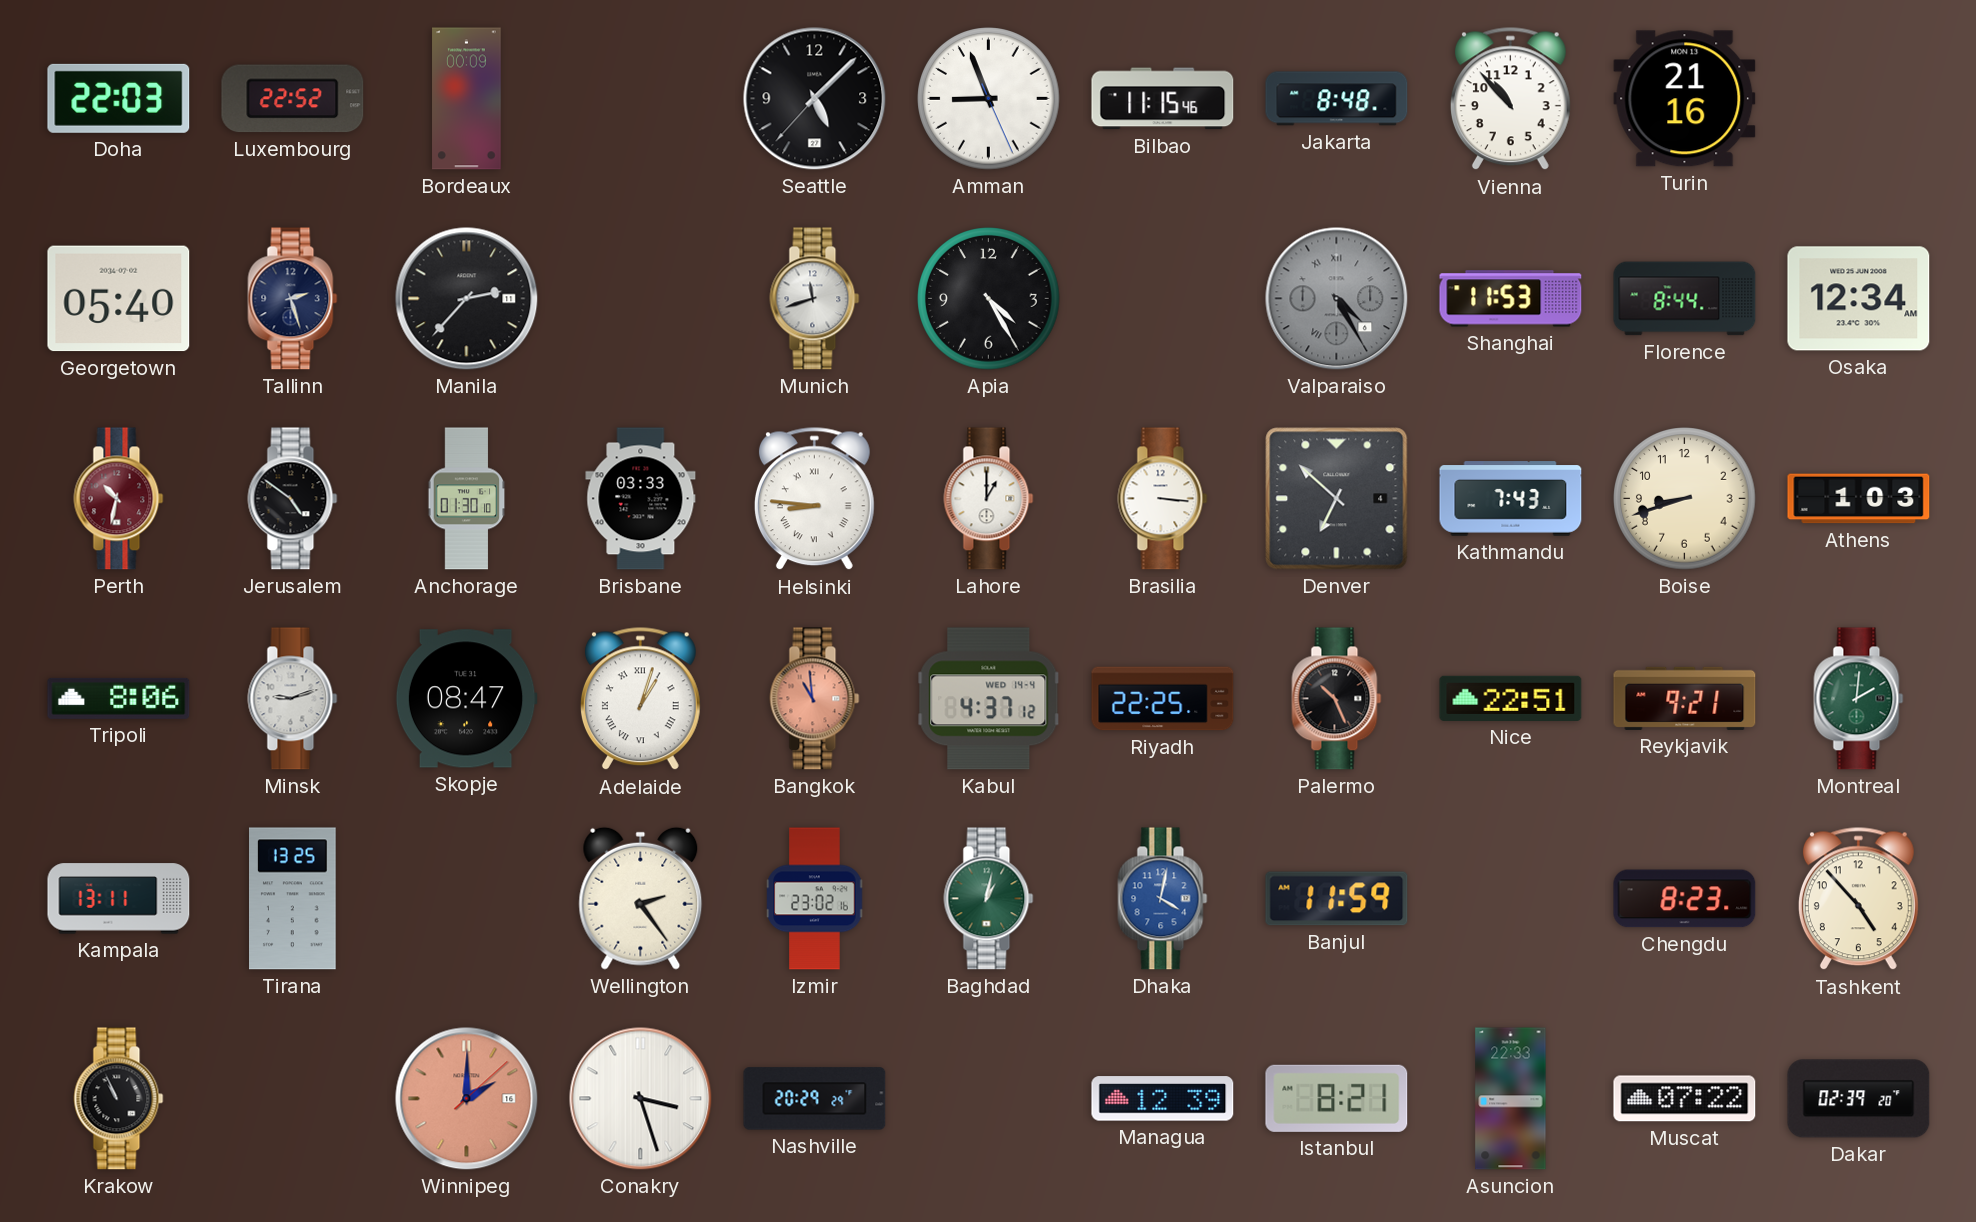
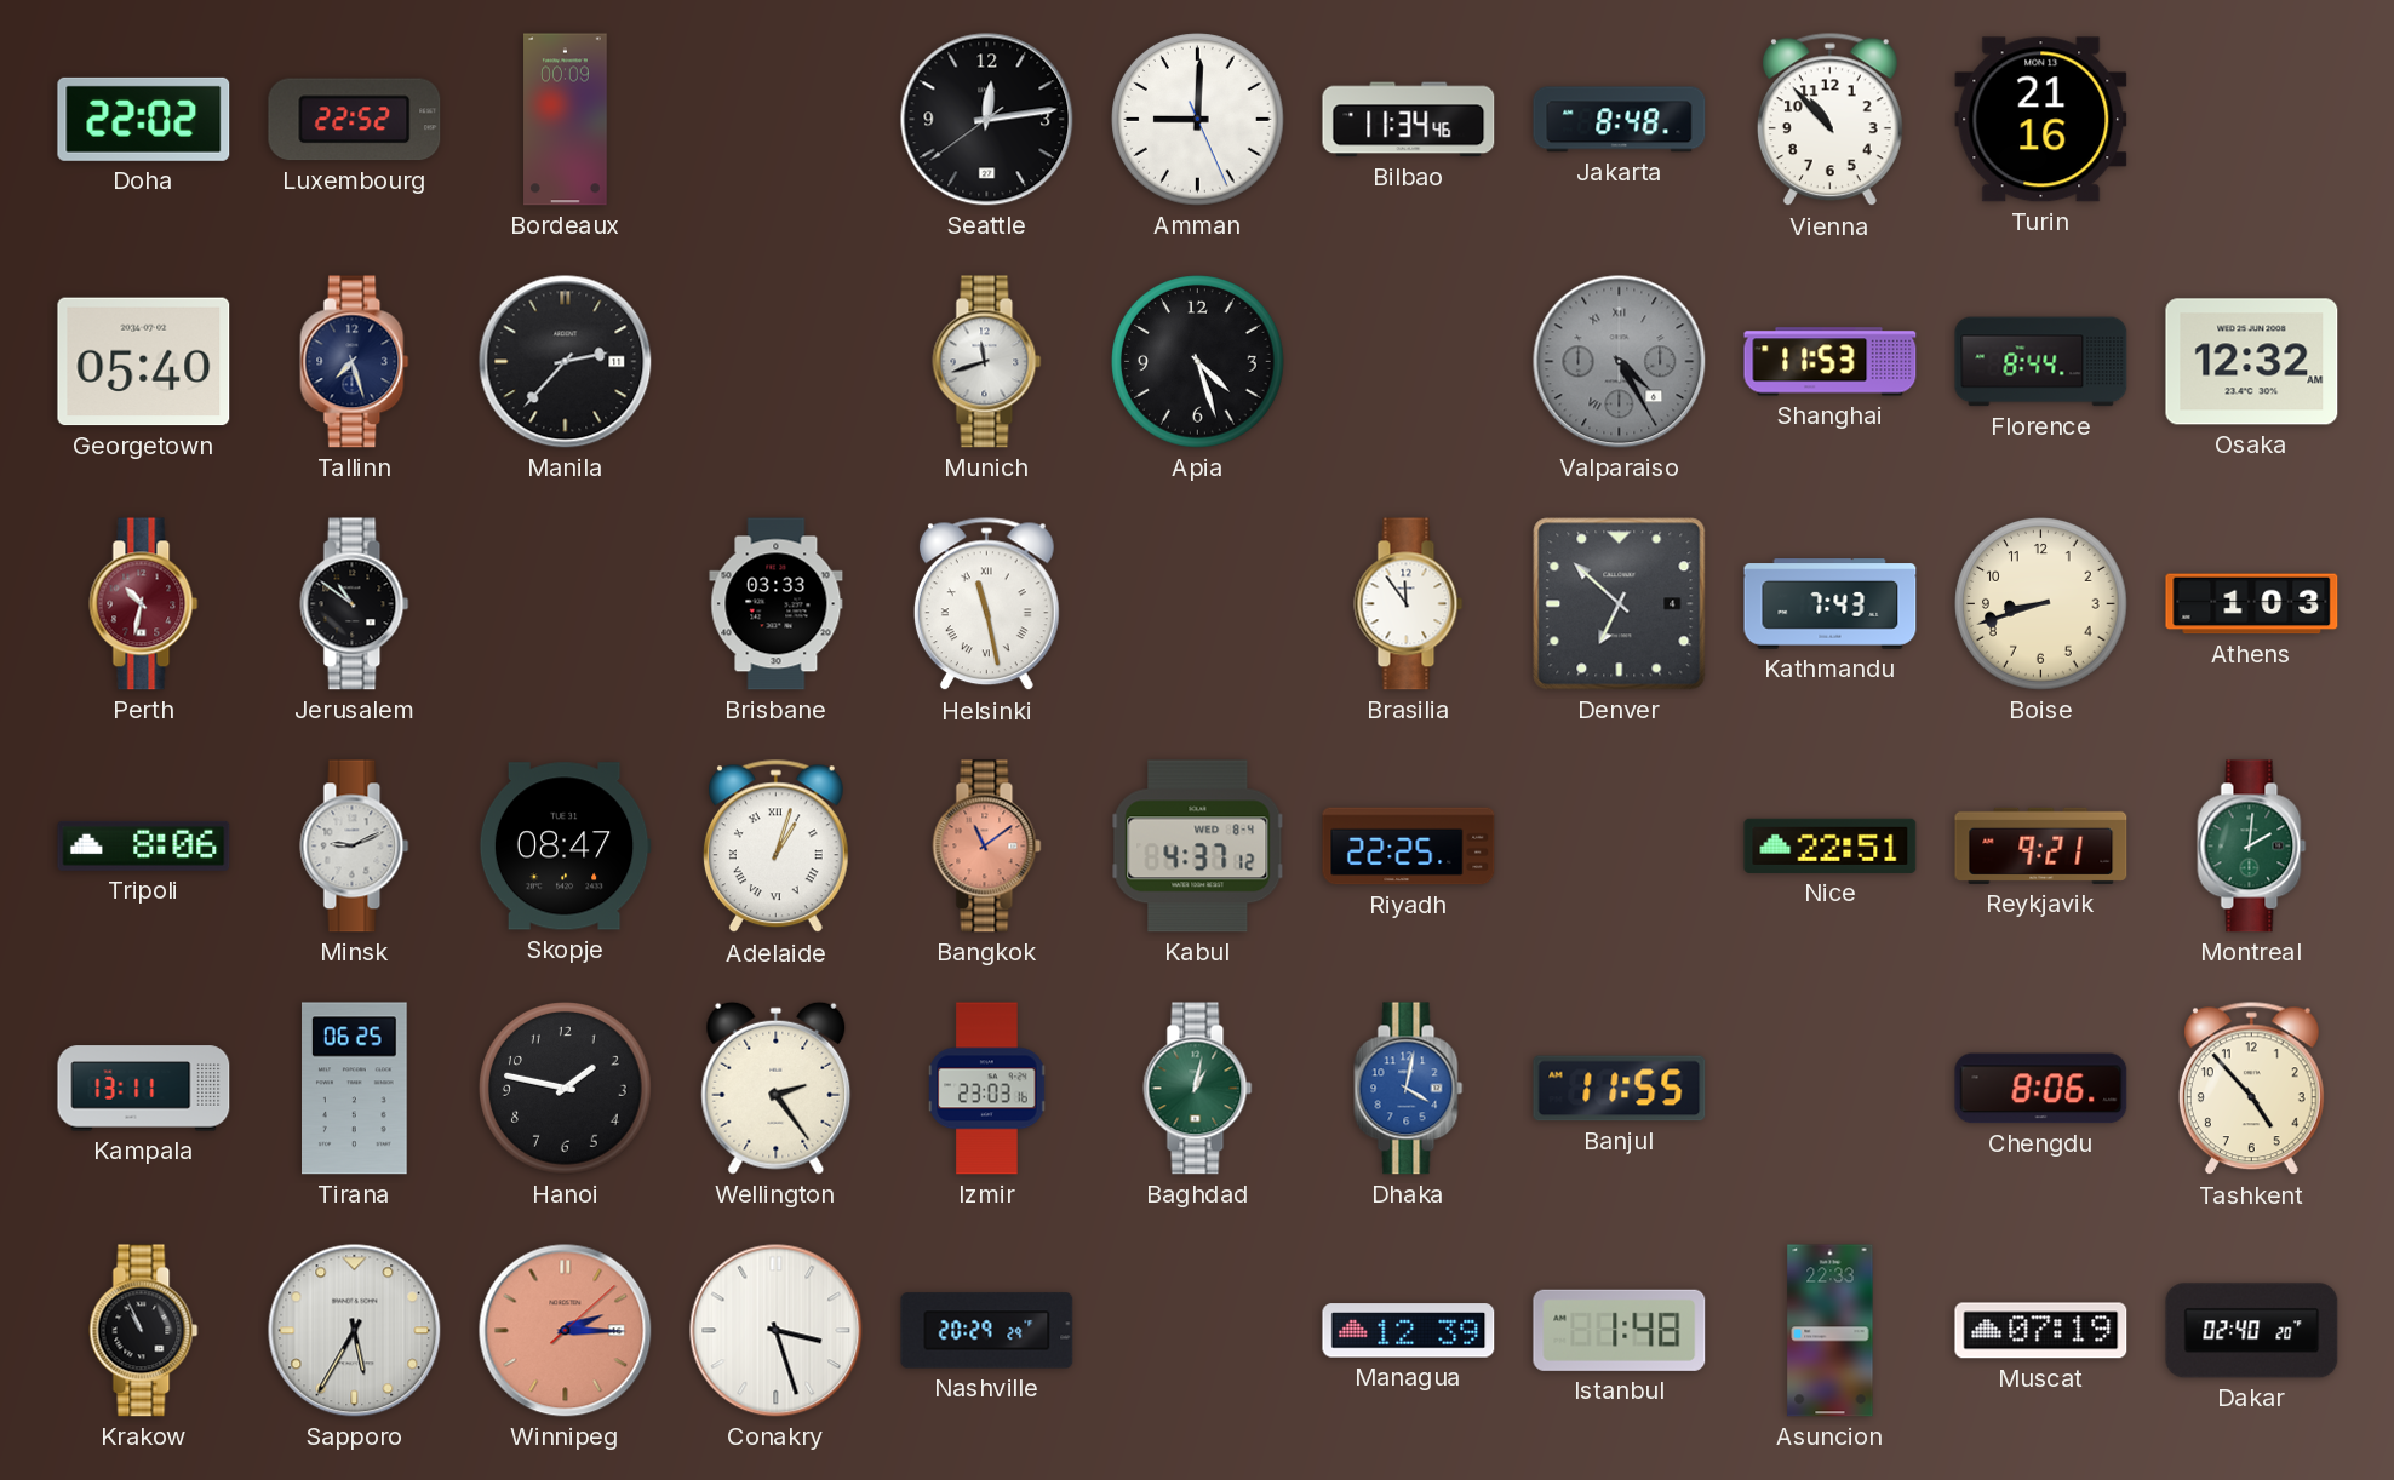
Doha: 22:03 -> 22:02
Seattle: 5:07 -> 12:13
Amman: 8:56 -> 9:00
Bilbao: 11:15 -> 11:34
Tallinn: 2:27 -> 7:27
Apia: 4:25 -> 4:27
Osaka: 12:34 -> 12:32
Jerusalem: 4:51 -> 10:51
Anchorage: 01:30 -> none
Helsinki: 8:46 -> 11:28
Lahore: 1:00 -> none
Brasilia: 3:16 -> 11:54
Minsk: 9:12 -> 9:11
Bangkok: 10:59 -> 11:09
Kabul date: WED 14-4 -> WED 8-4
Palermo: 10:26 -> none
Tirana: 13:25 -> 06:25
Hanoi: none -> 1:47
Izmir: 23:02 -> 23:03
Banjul: 11:59 -> 11:55
Chengdu: 8:23 -> 8:06
Sapporo: none -> 5:35
Winnipeg: 2:00 -> 2:15
Istanbul: 8:21 -> 1:48
Muscat: 07:22 -> 07:19
Dakar: 02:39 -> 02:40
